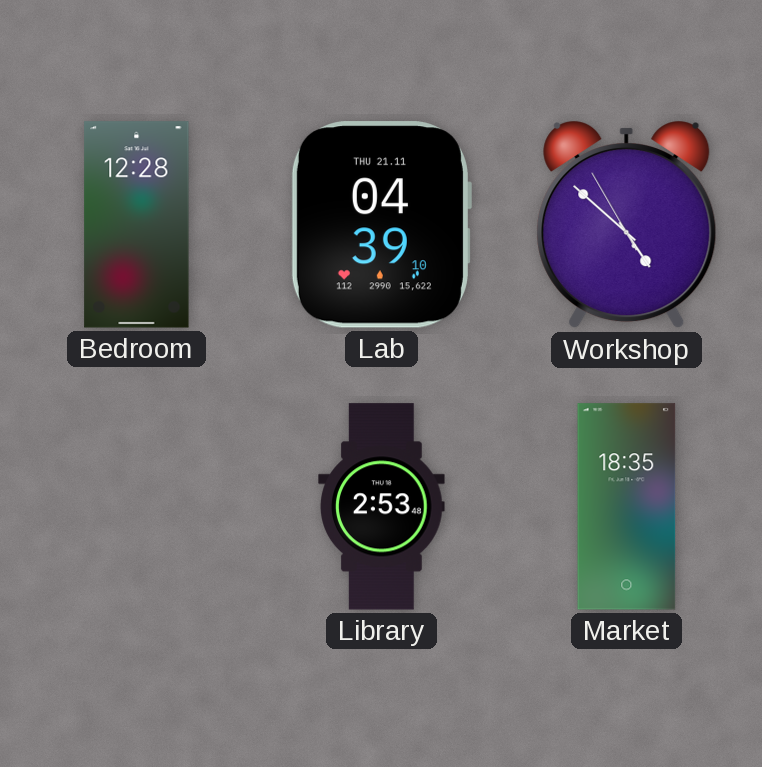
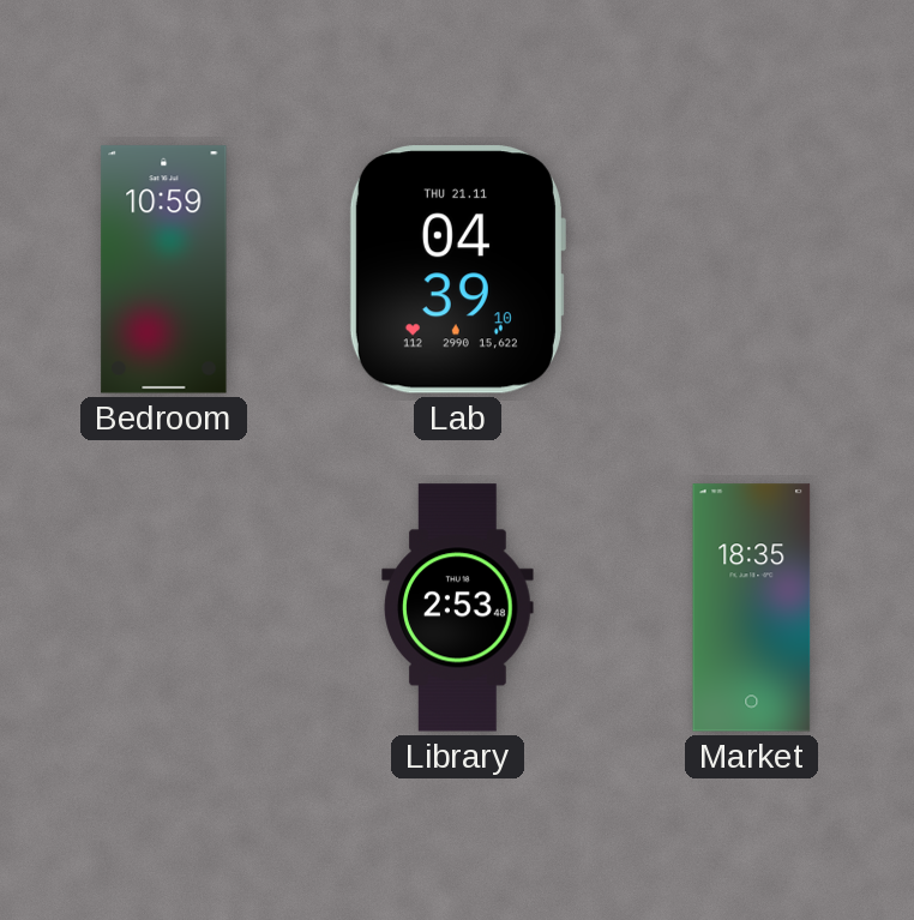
Bedroom: 12:28 -> 10:59
Workshop: 4:51 -> none
